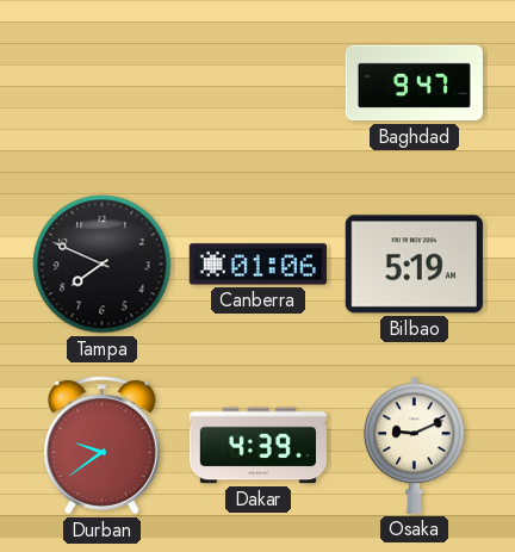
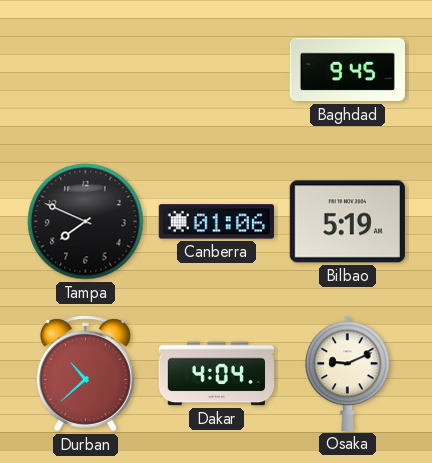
Baghdad: 9:47 -> 9:45
Durban: 9:39 -> 10:38
Dakar: 4:39 -> 4:04
